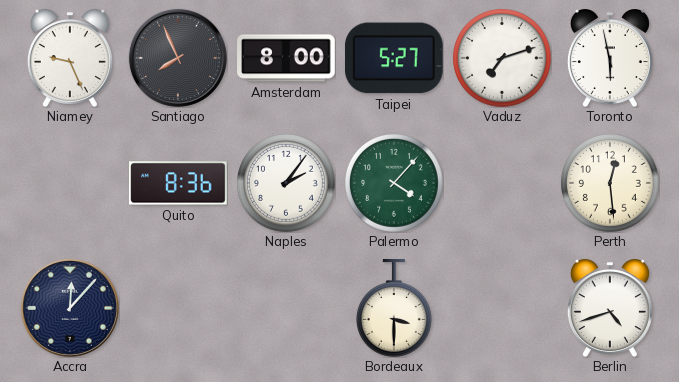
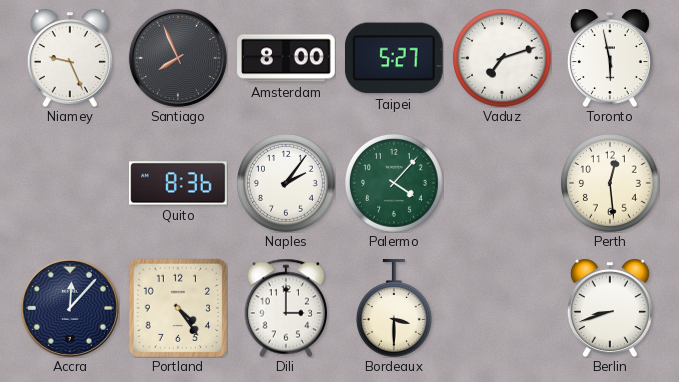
Portland: none -> 4:24
Dili: none -> 3:00
Berlin: 4:42 -> 8:42
